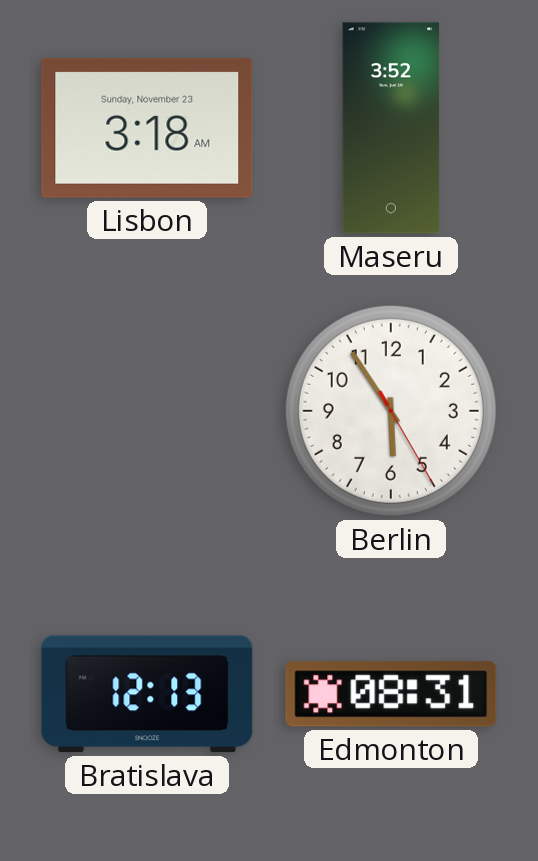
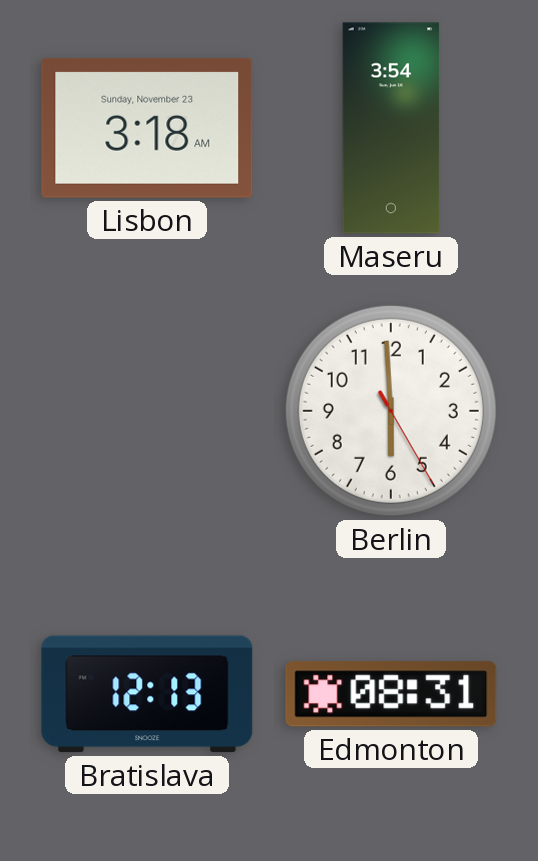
Maseru: 3:52 -> 3:54
Berlin: 5:54 -> 5:59
